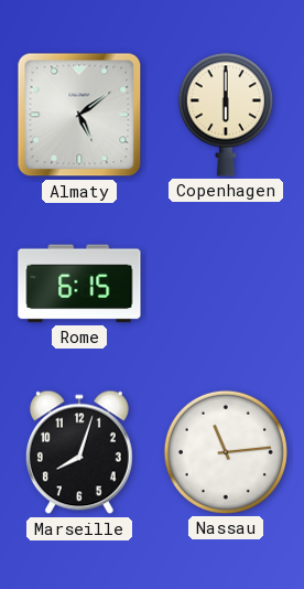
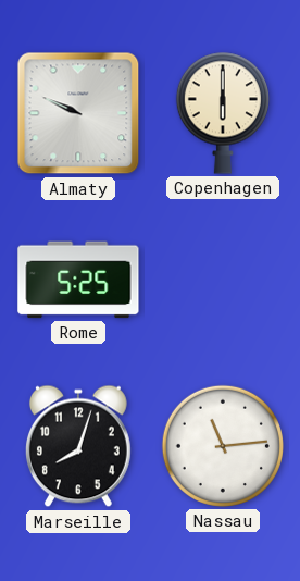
Almaty: 5:09 -> 9:49
Rome: 6:15 -> 5:25
